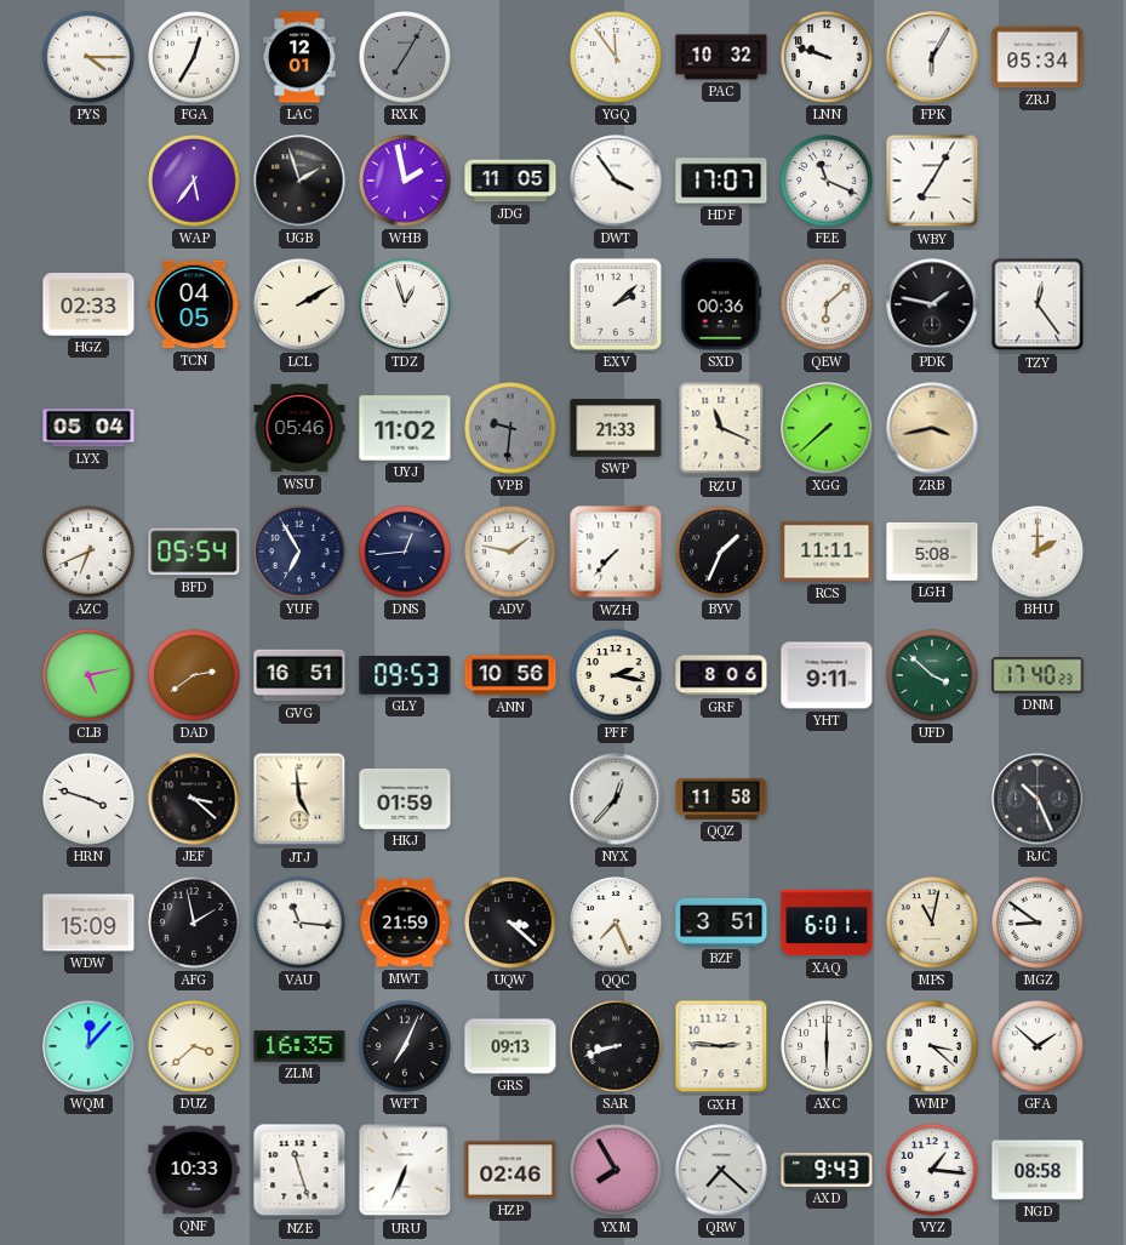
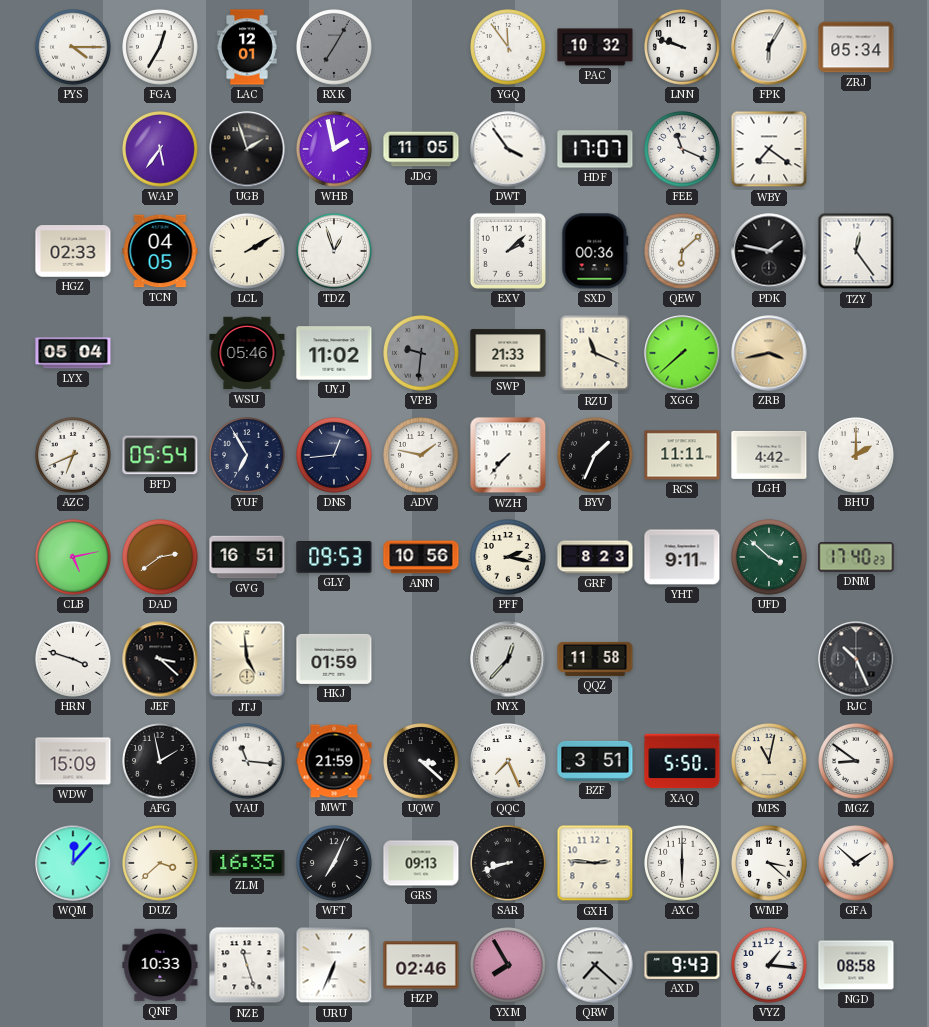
WBY: 7:05 -> 7:21
LGH: 5:08 -> 4:42
GRF: 8:06 -> 8:23
XAQ: 6:01 -> 5:50
